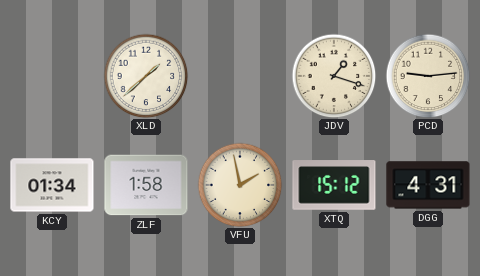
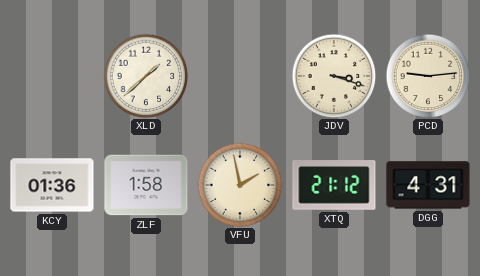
JDV: 1:18 -> 3:18
KCY: 01:34 -> 01:36
XTQ: 15:12 -> 21:12
